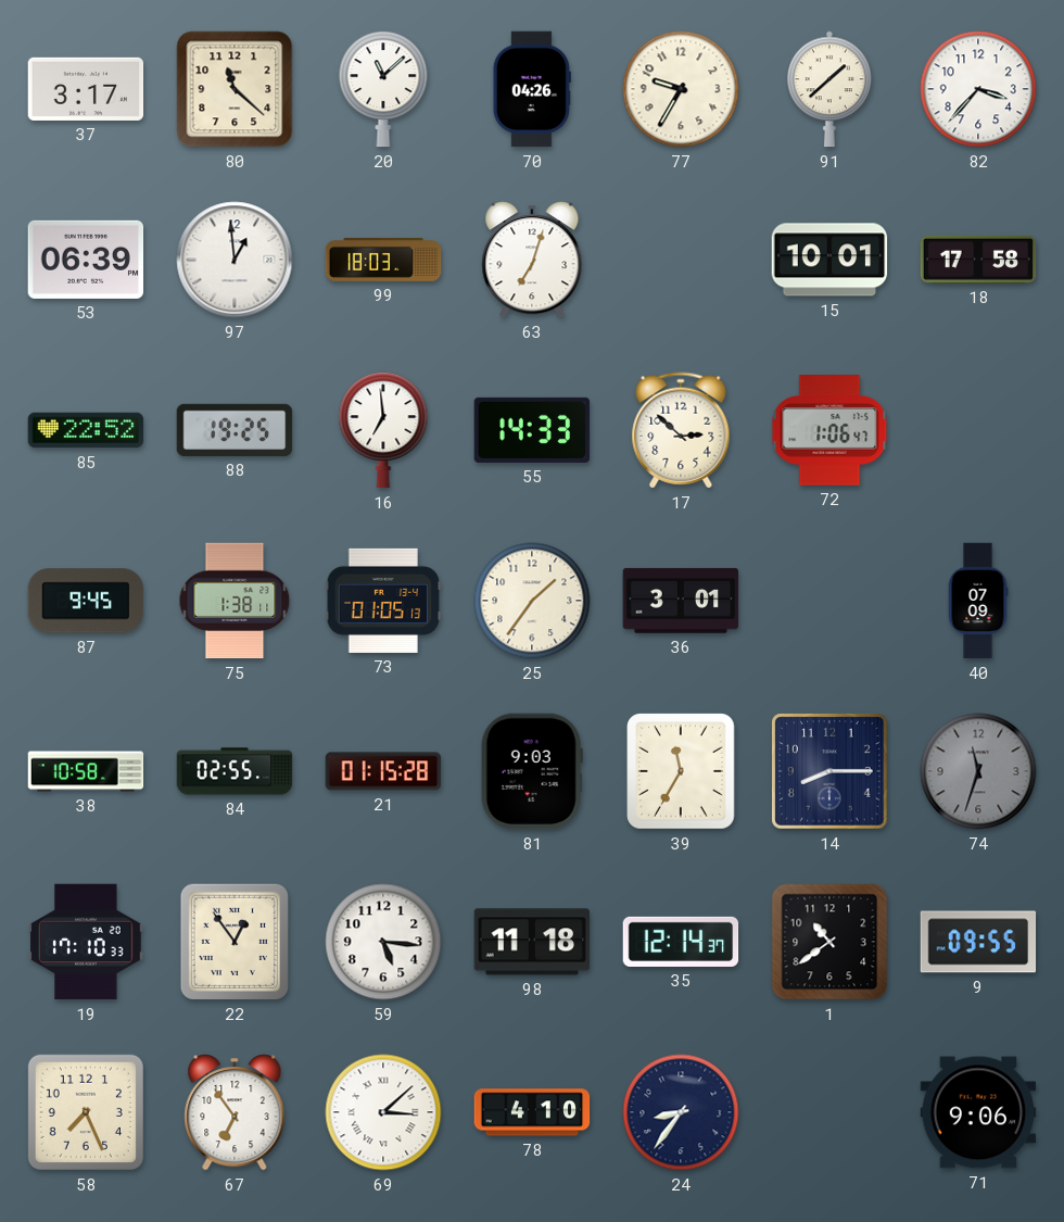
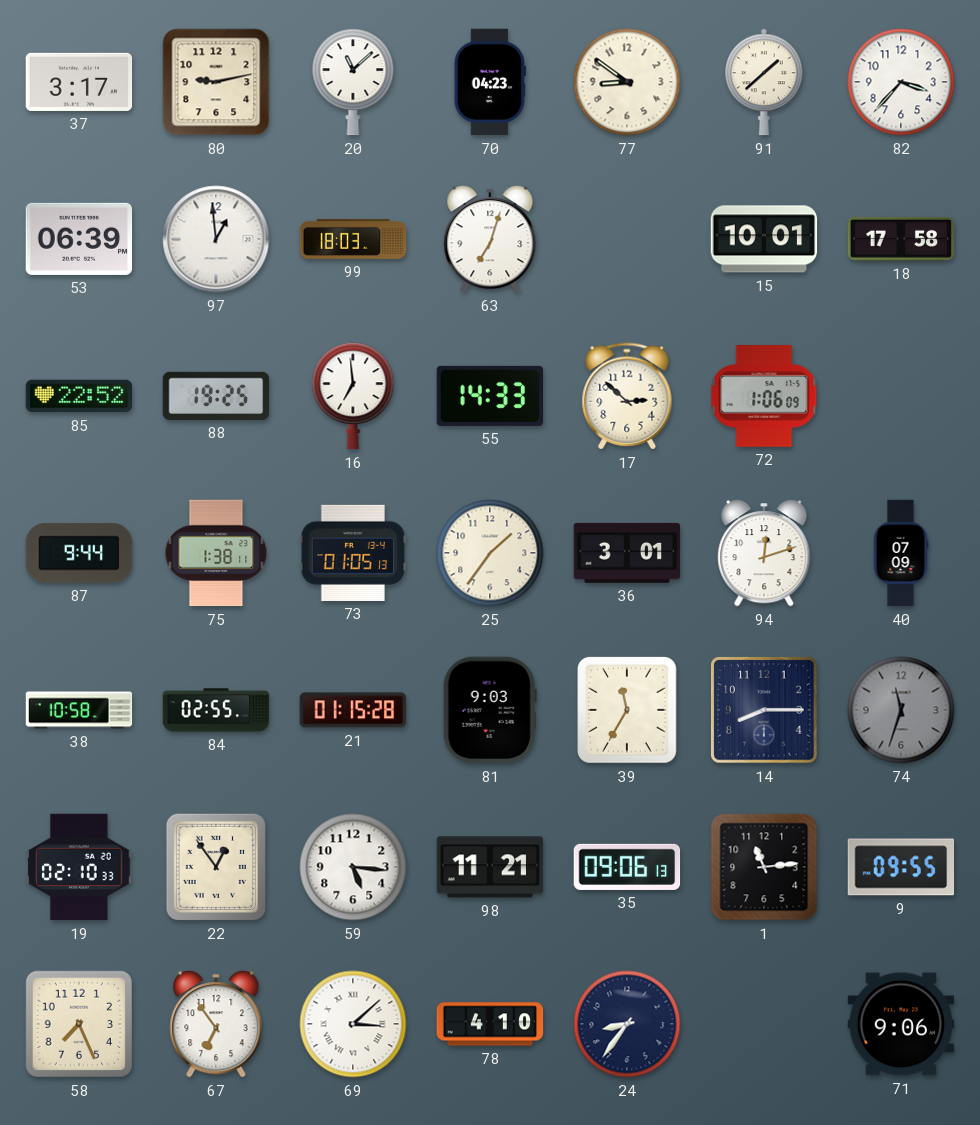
80: 11:22 -> 9:13
70: 04:26 -> 04:23
77: 9:35 -> 8:51
72: 1:06:47 -> 1:06:09
87: 9:45 -> 9:44
94: none -> 12:12
19: 17:10 -> 02:10
98: 11:18 -> 11:21
35: 12:14 -> 09:06
1: 10:39 -> 11:14
